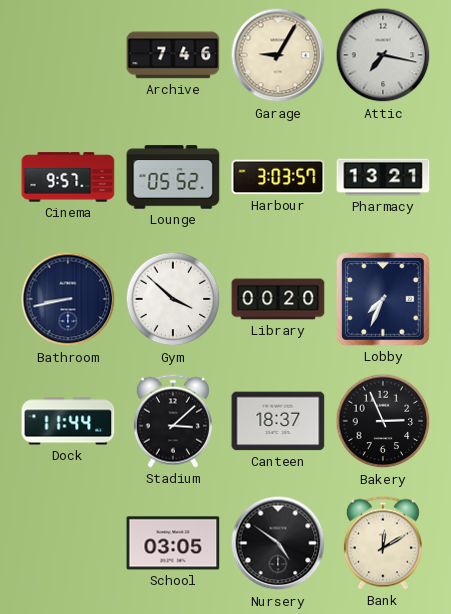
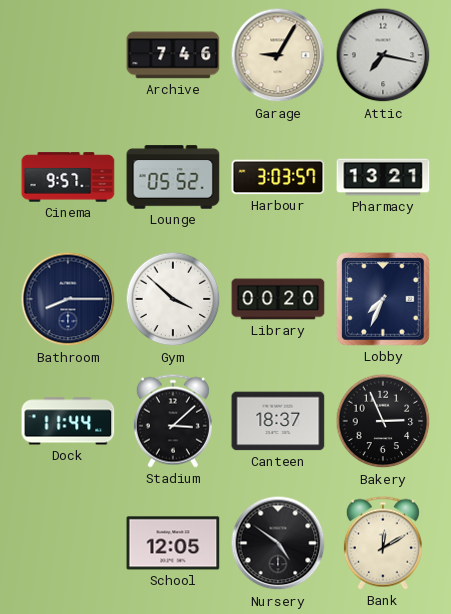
Bathroom: 8:43 -> 8:15
School: 03:05 -> 12:05
